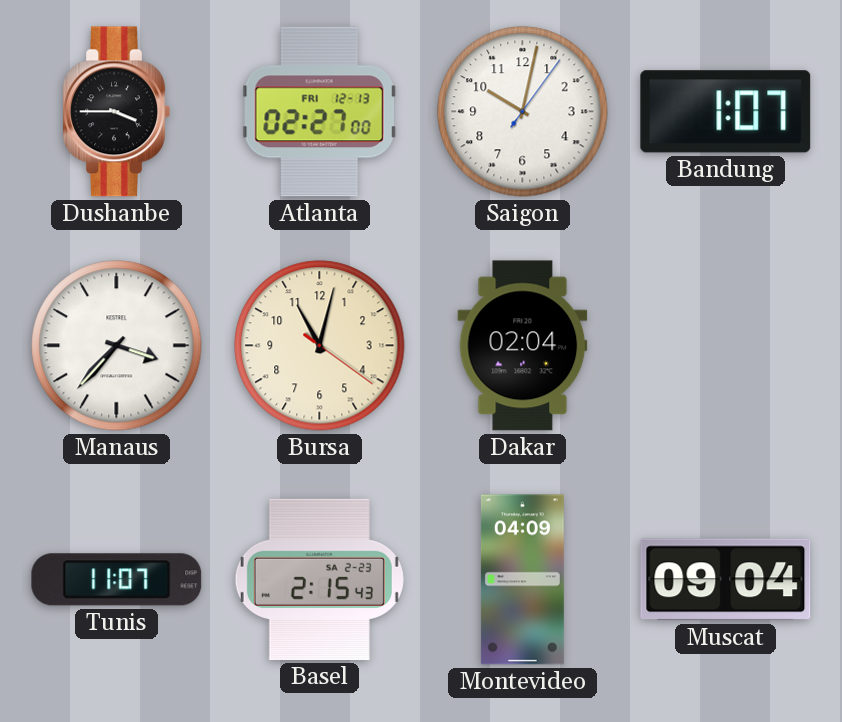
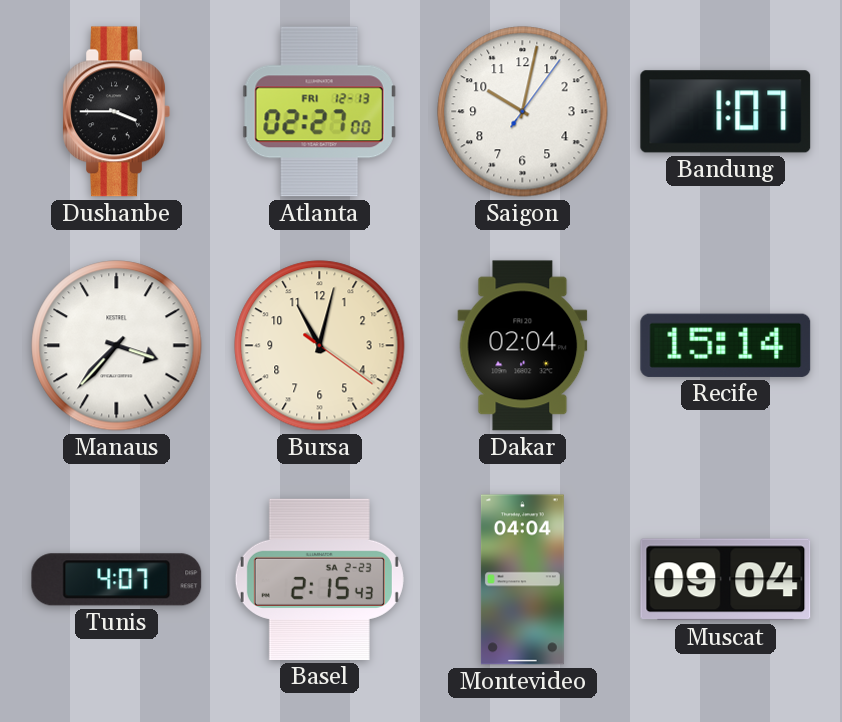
Recife: none -> 15:14
Tunis: 11:07 -> 4:07
Montevideo: 04:09 -> 04:04
